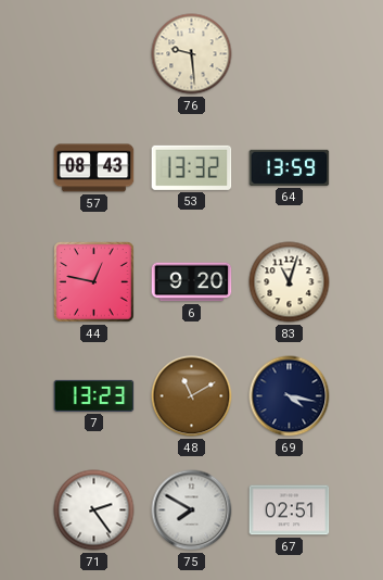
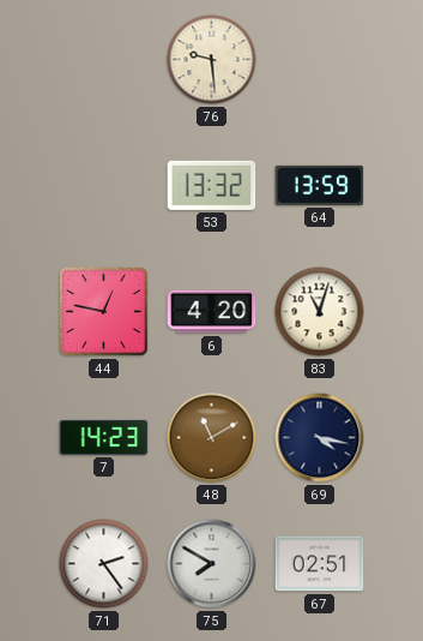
57: 08:43 -> none
6: 9:20 -> 4:20
7: 13:23 -> 14:23
